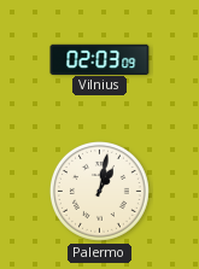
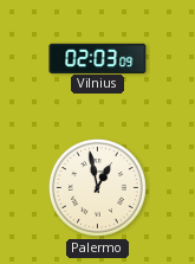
Palermo: 1:02 -> 12:58
